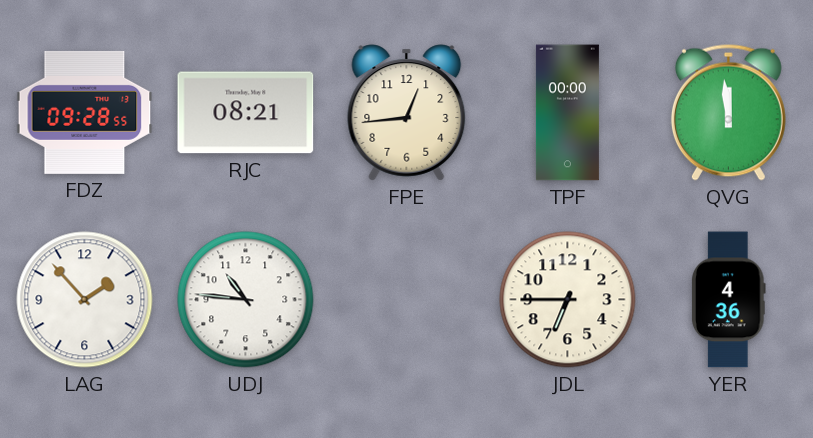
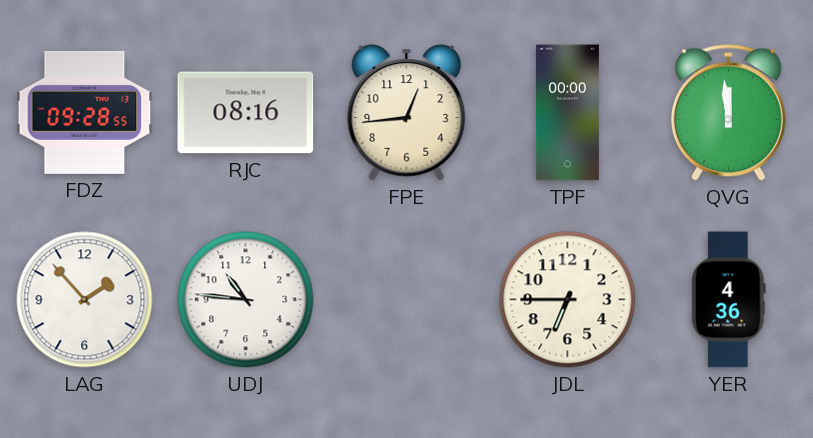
RJC: 08:21 -> 08:16
